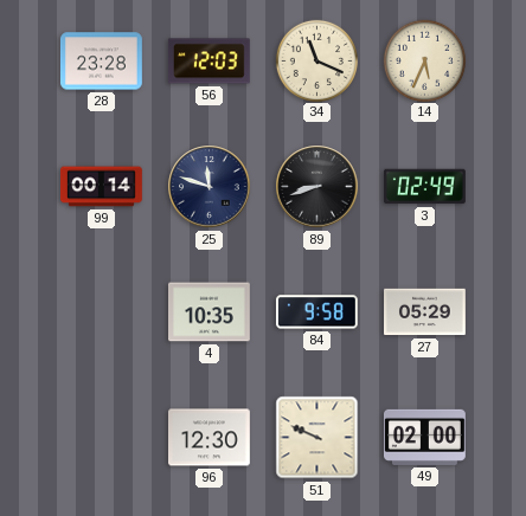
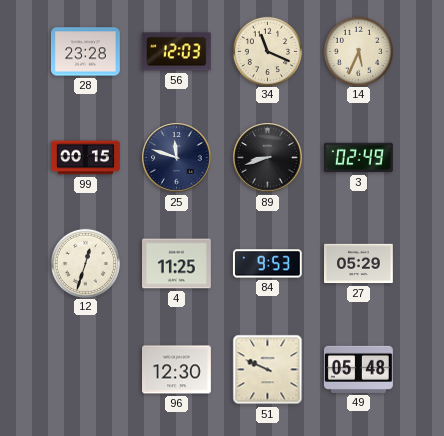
99: 00:14 -> 00:15
12: none -> 12:33
4: 10:35 -> 11:25
84: 9:58 -> 9:53
49: 02:00 -> 05:48
